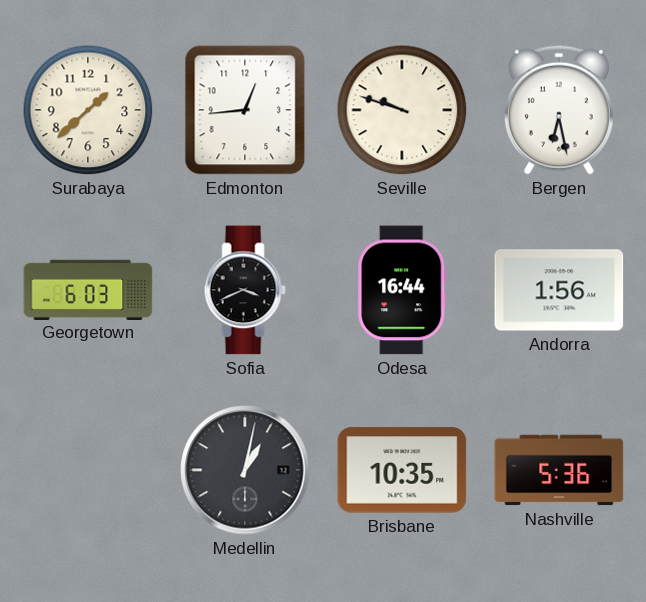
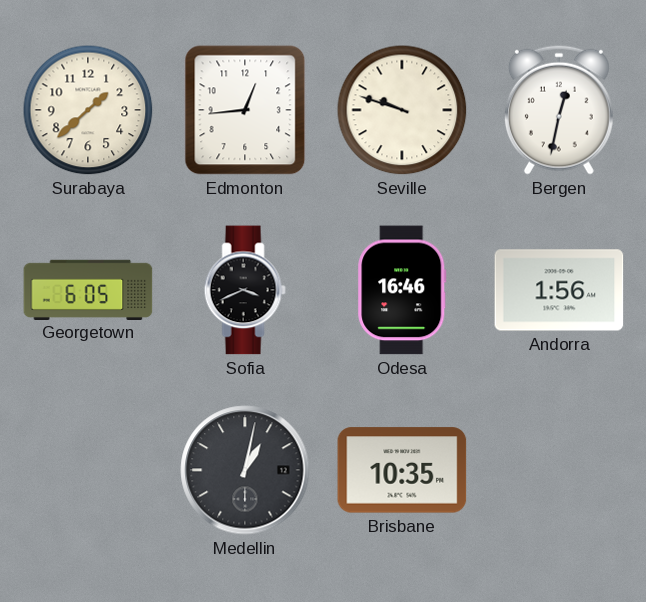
Bergen: 6:28 -> 12:32
Georgetown: 6:03 -> 6:05
Odesa: 16:44 -> 16:46
Nashville: 5:36 -> none
